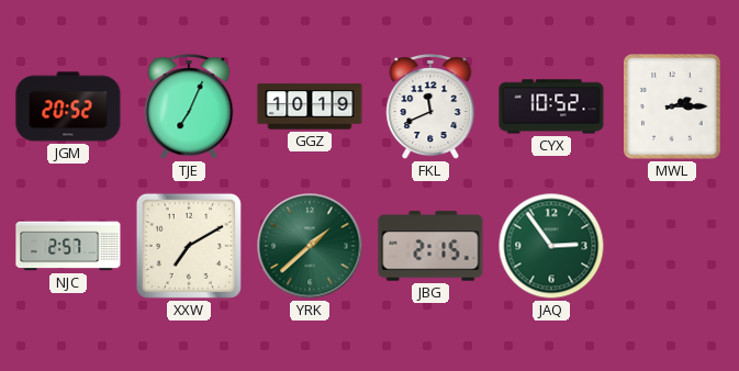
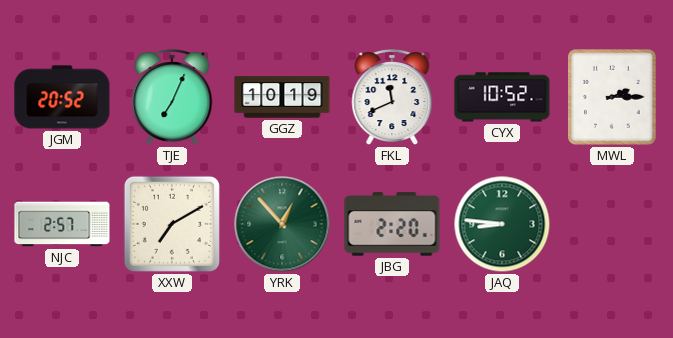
YRK: 1:38 -> 12:53
JBG: 2:15 -> 2:20
JAQ: 2:54 -> 8:46
